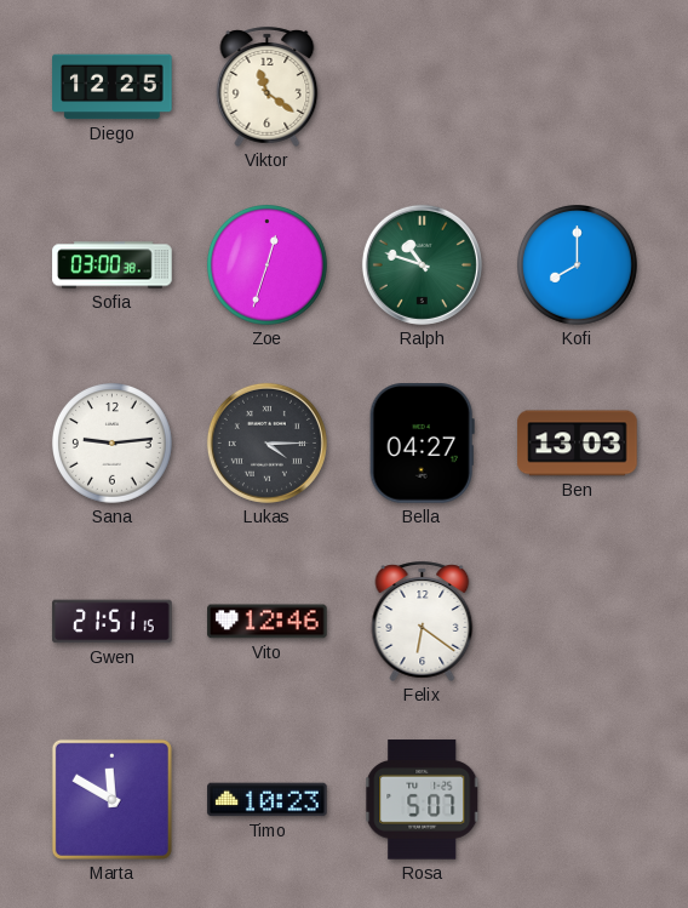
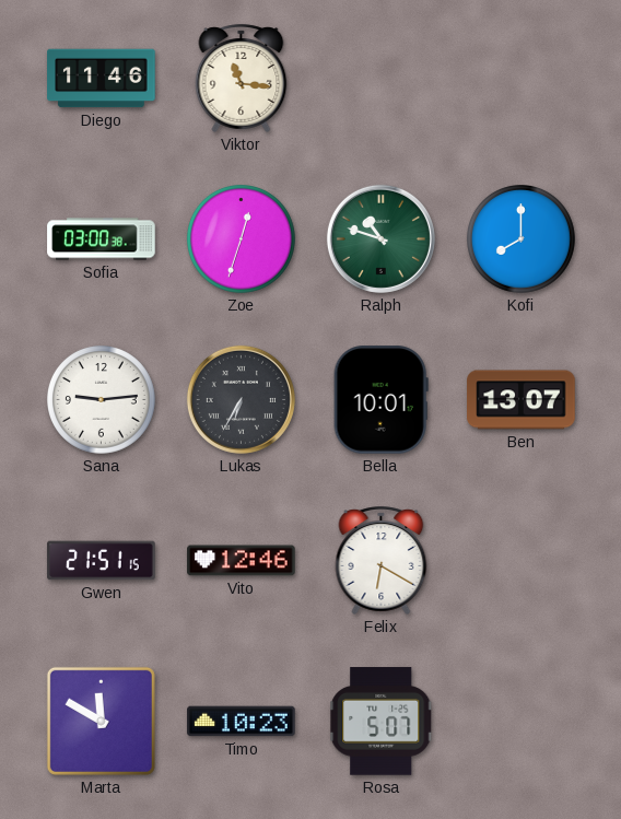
Diego: 12:25 -> 11:46
Viktor: 11:21 -> 11:16
Lukas: 4:15 -> 6:35
Bella: 04:27 -> 10:01
Ben: 13:03 -> 13:07
Felix: 6:21 -> 6:20
